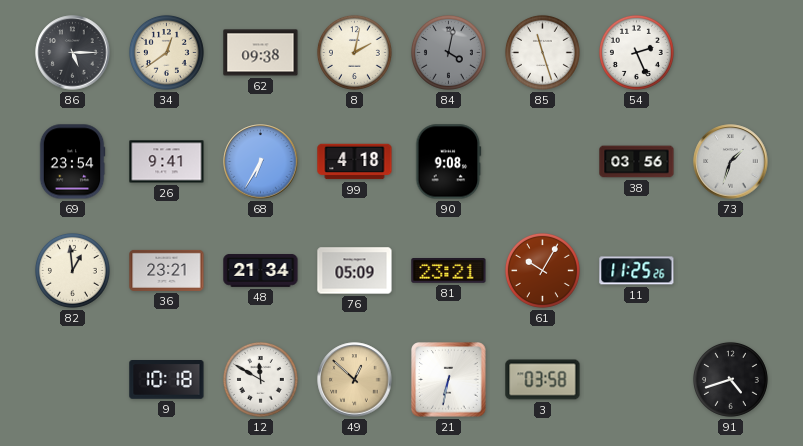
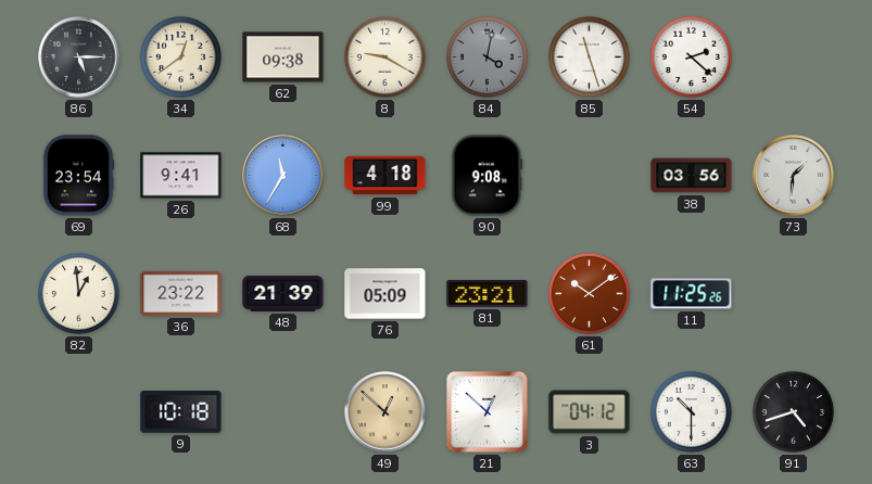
8: 2:02 -> 9:20
54: 2:26 -> 2:22
68: 6:35 -> 11:35
73: 1:33 -> 1:31
36: 23:21 -> 23:22
48: 21:34 -> 21:39
61: 10:05 -> 10:09
12: 11:50 -> none
21: 6:32 -> 12:52
3: 03:58 -> 04:12
63: none -> 10:30
